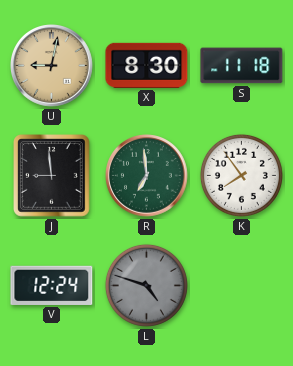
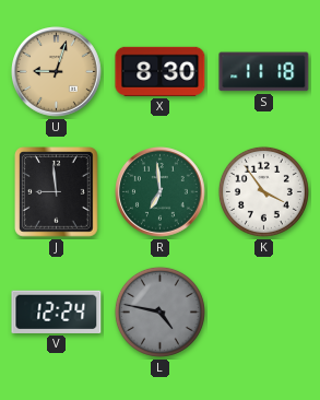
U: 9:02 -> 9:03
K: 7:54 -> 3:54
L: 4:48 -> 4:47
